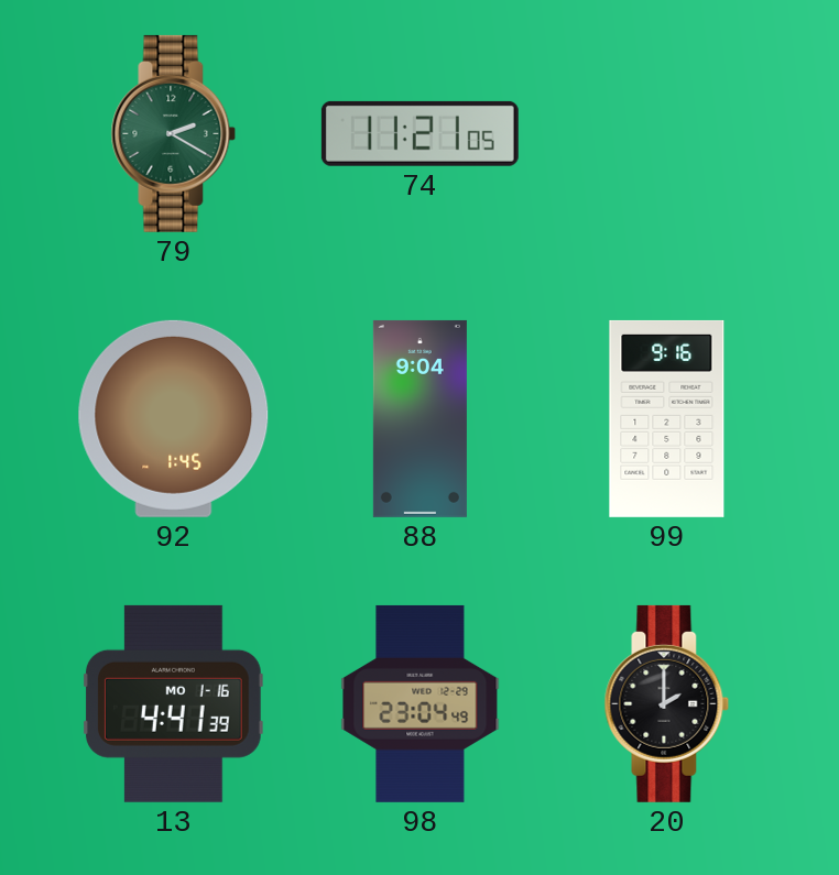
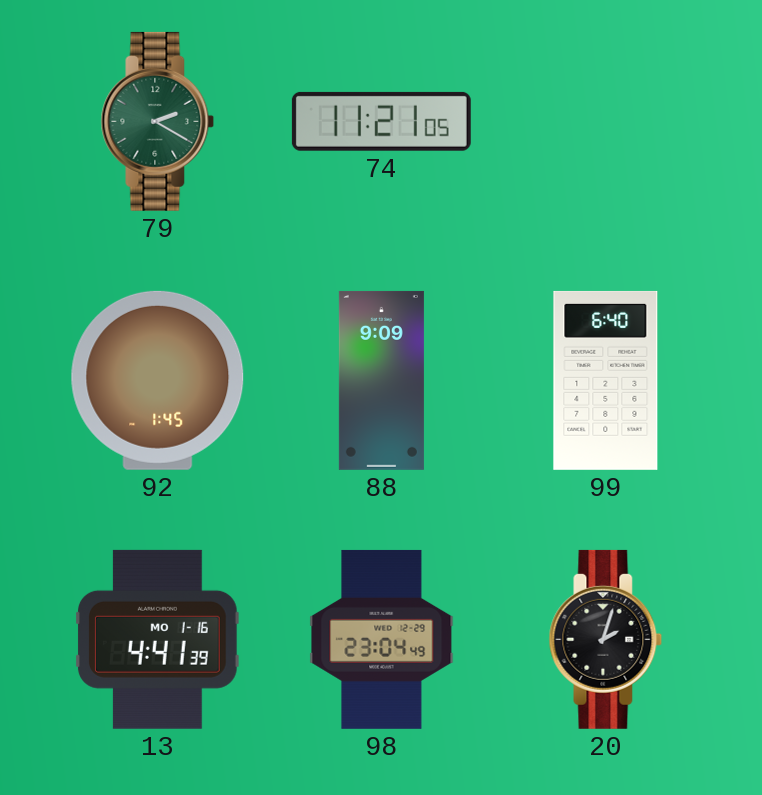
88: 9:04 -> 9:09
99: 9:16 -> 6:40
20: 2:00 -> 2:03
